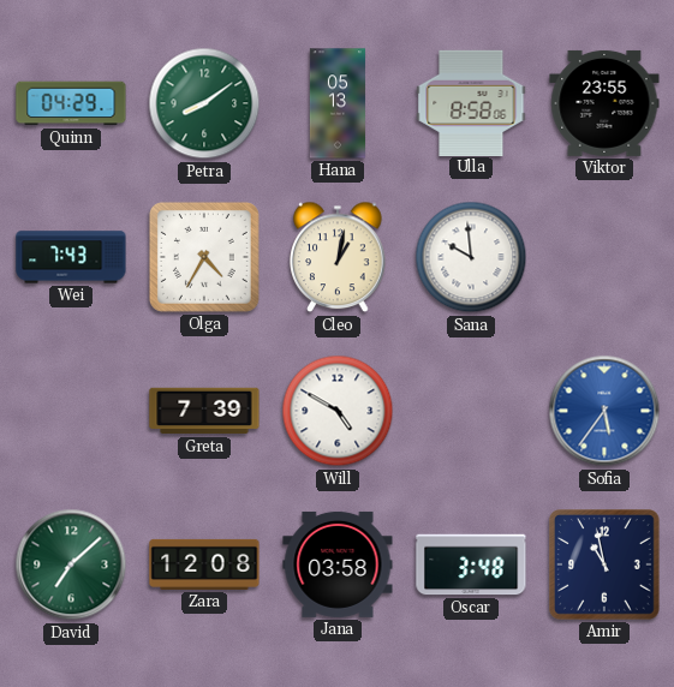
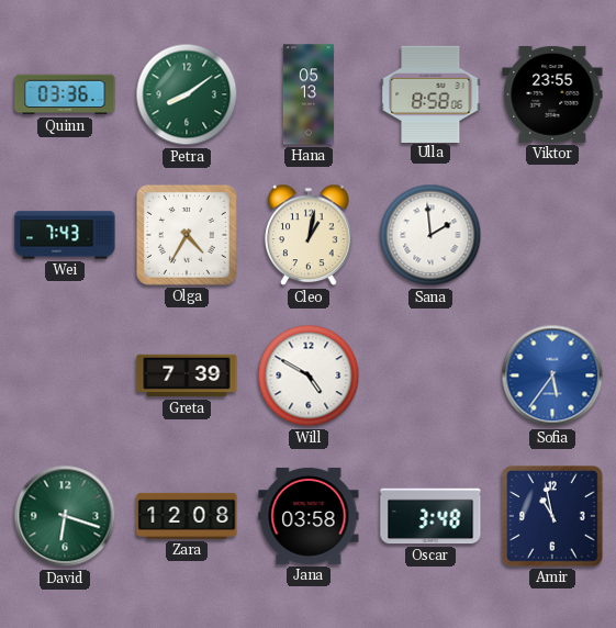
Quinn: 04:29 -> 03:36
Sana: 9:59 -> 1:59
David: 7:08 -> 6:18
